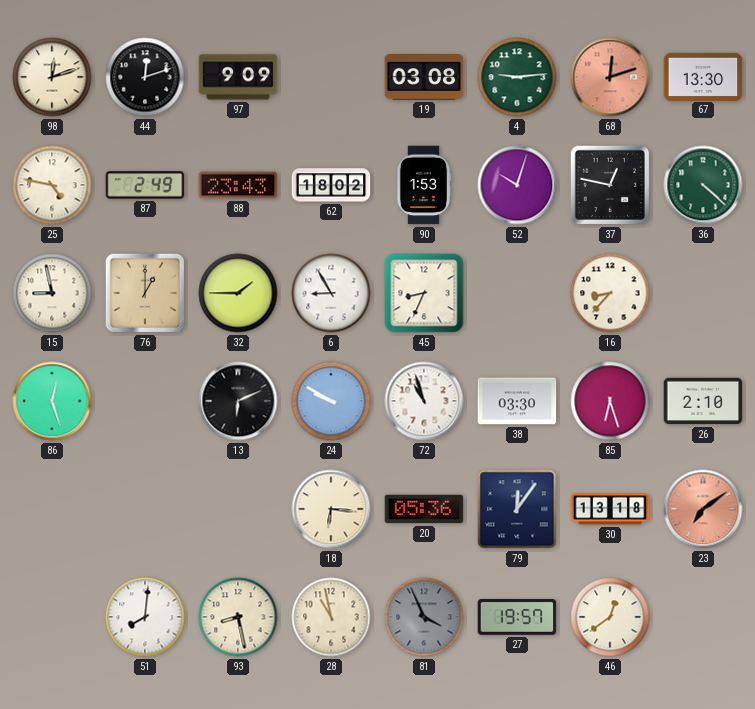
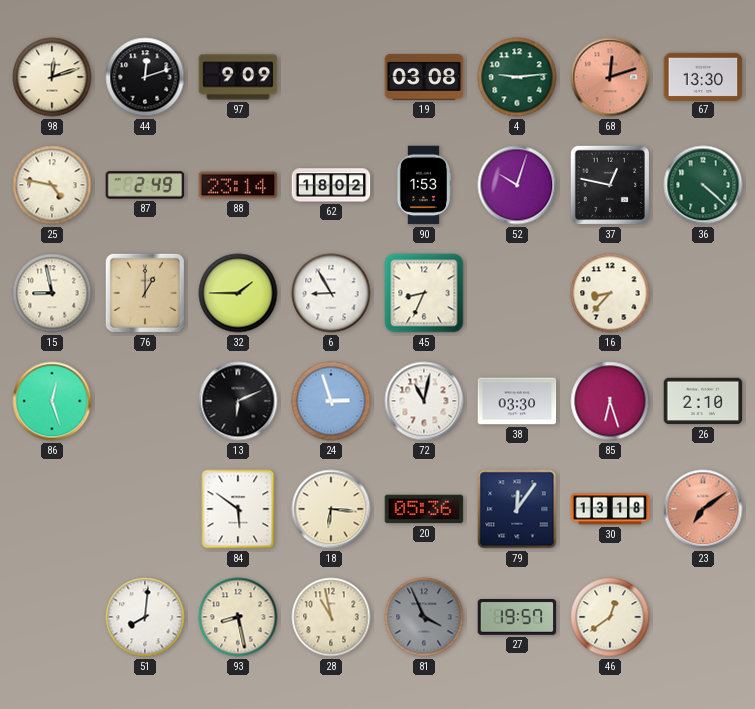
88: 23:43 -> 23:14
24: 9:50 -> 2:57
72: 10:57 -> 11:02
84: none -> 5:51
